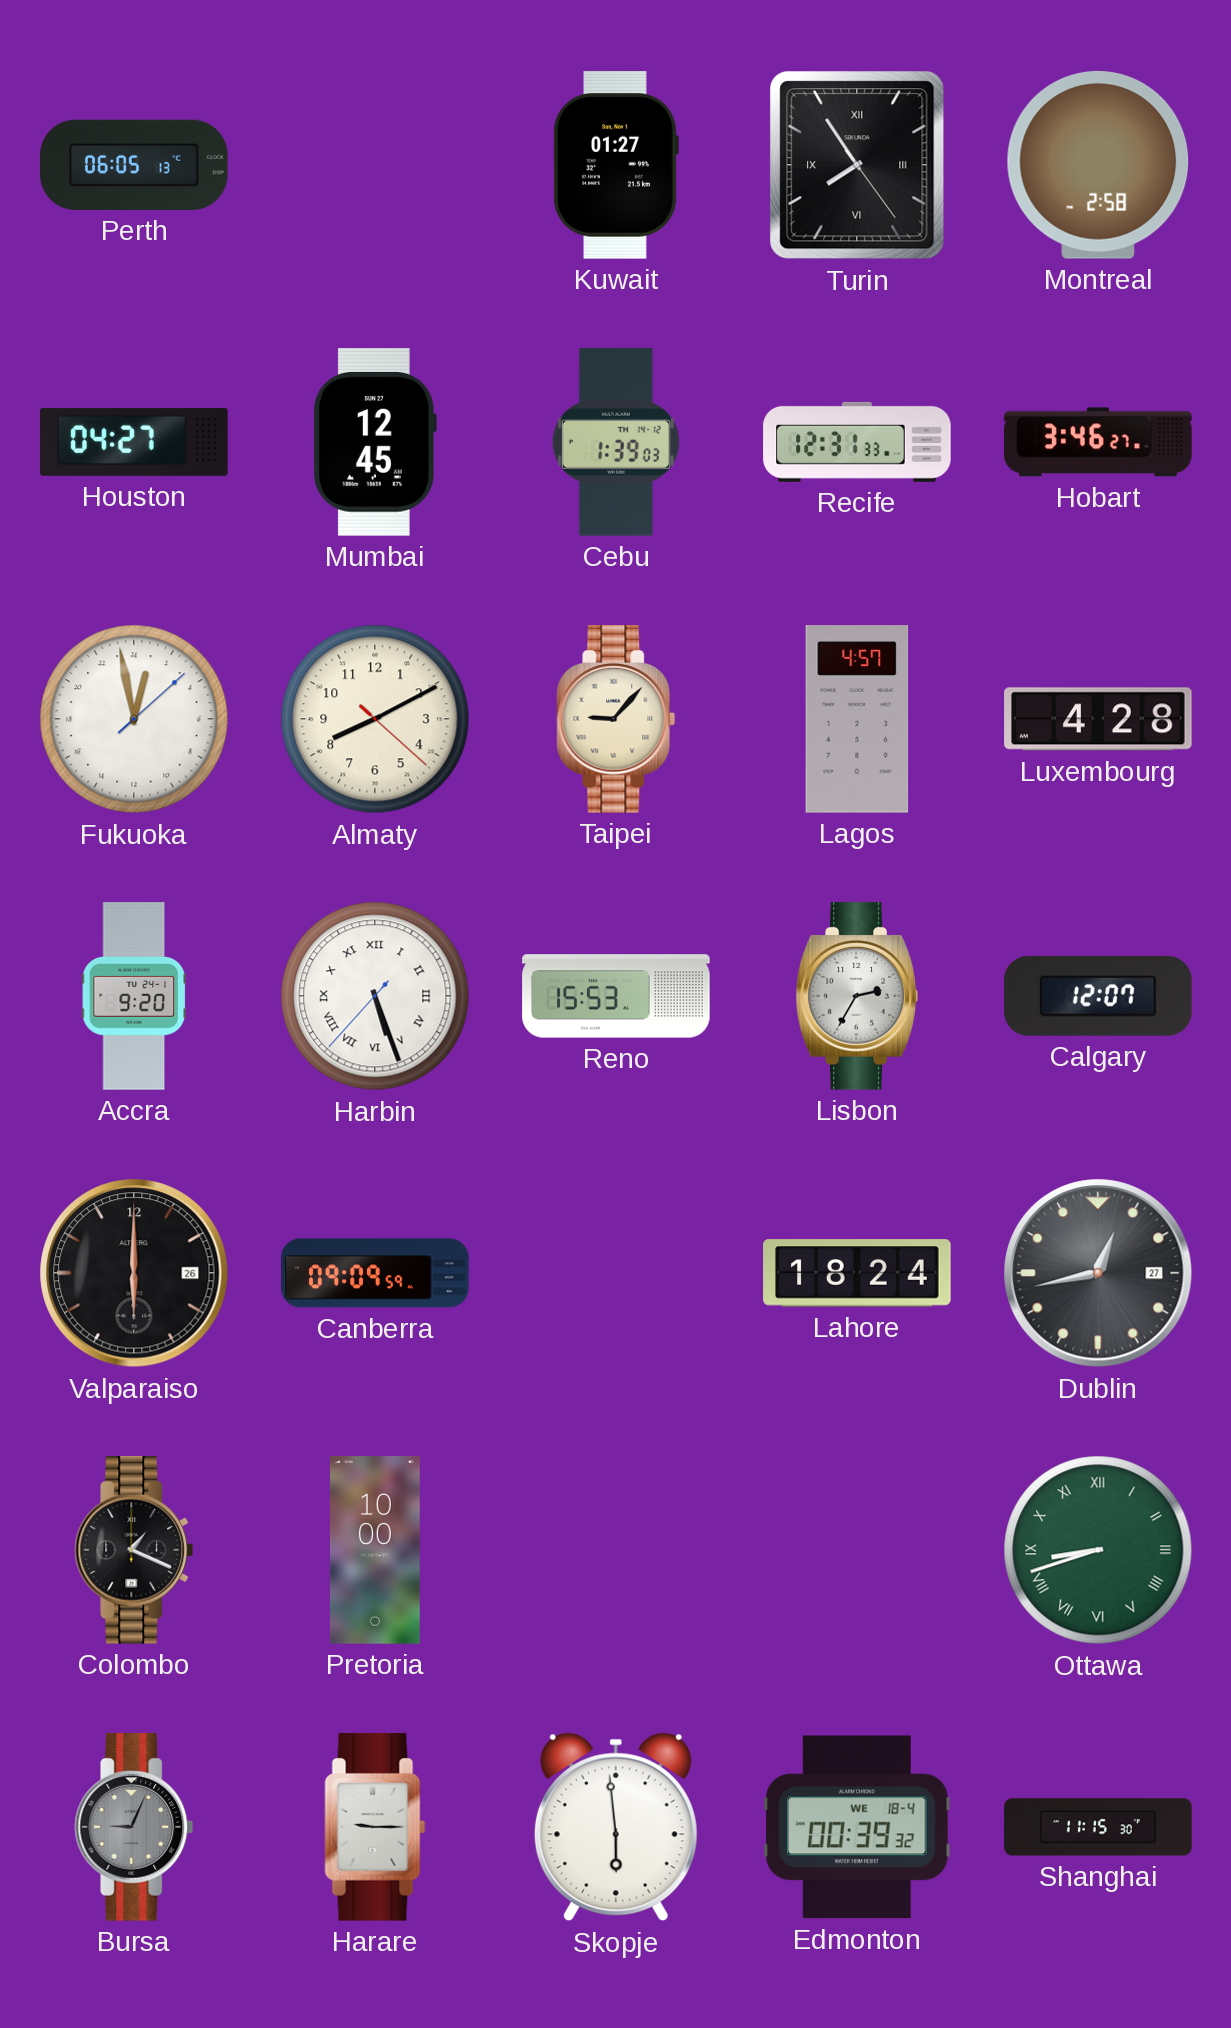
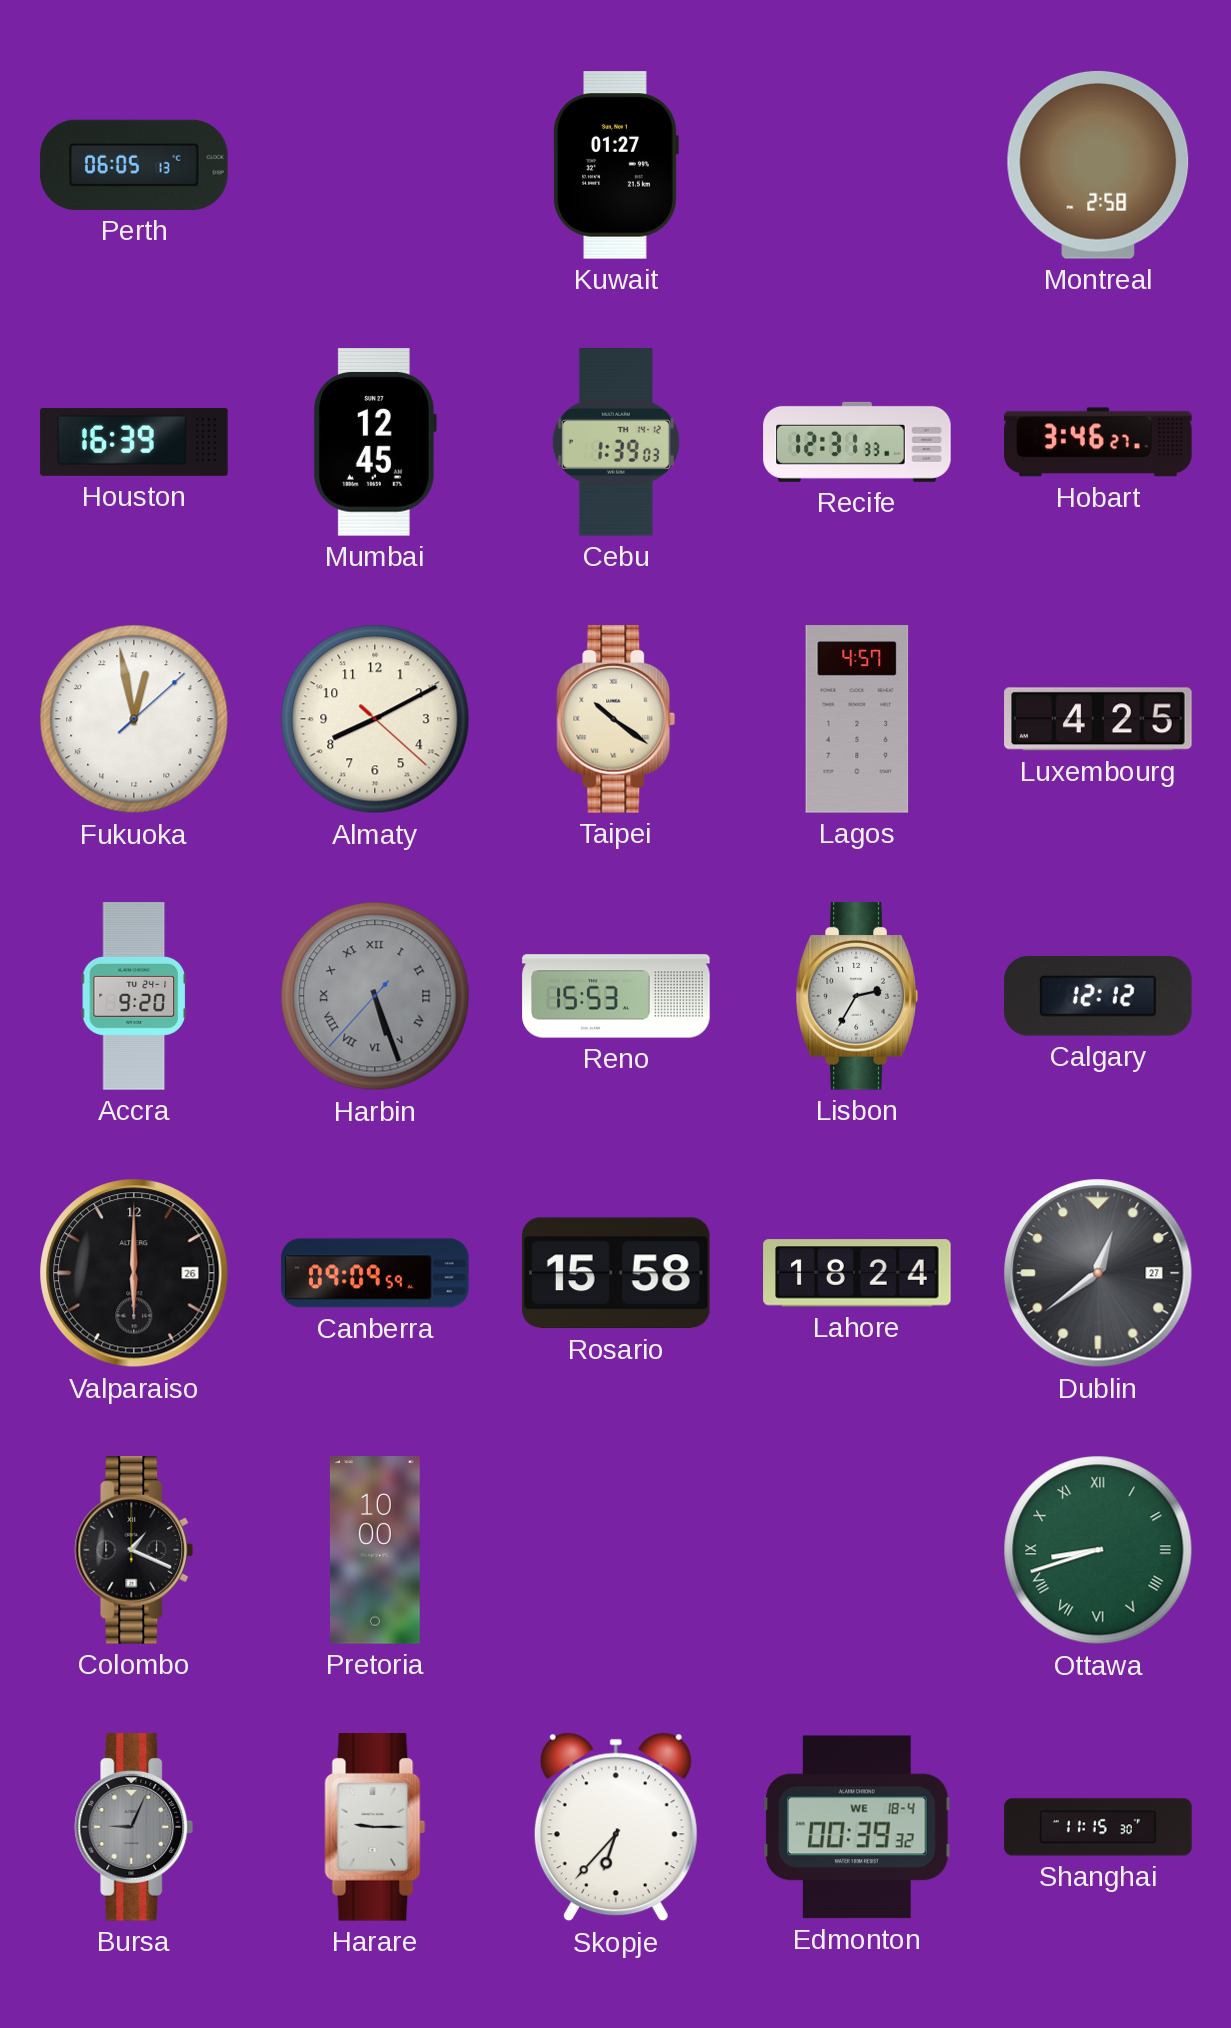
Turin: 7:54 -> none
Houston: 04:27 -> 16:39
Taipei: 9:07 -> 10:21
Luxembourg: 4:28 -> 4:25
Harbin dial: white -> grey
Calgary: 12:07 -> 12:12
Rosario: none -> 15:58
Dublin: 12:43 -> 12:39
Skopje: 5:59 -> 6:37
